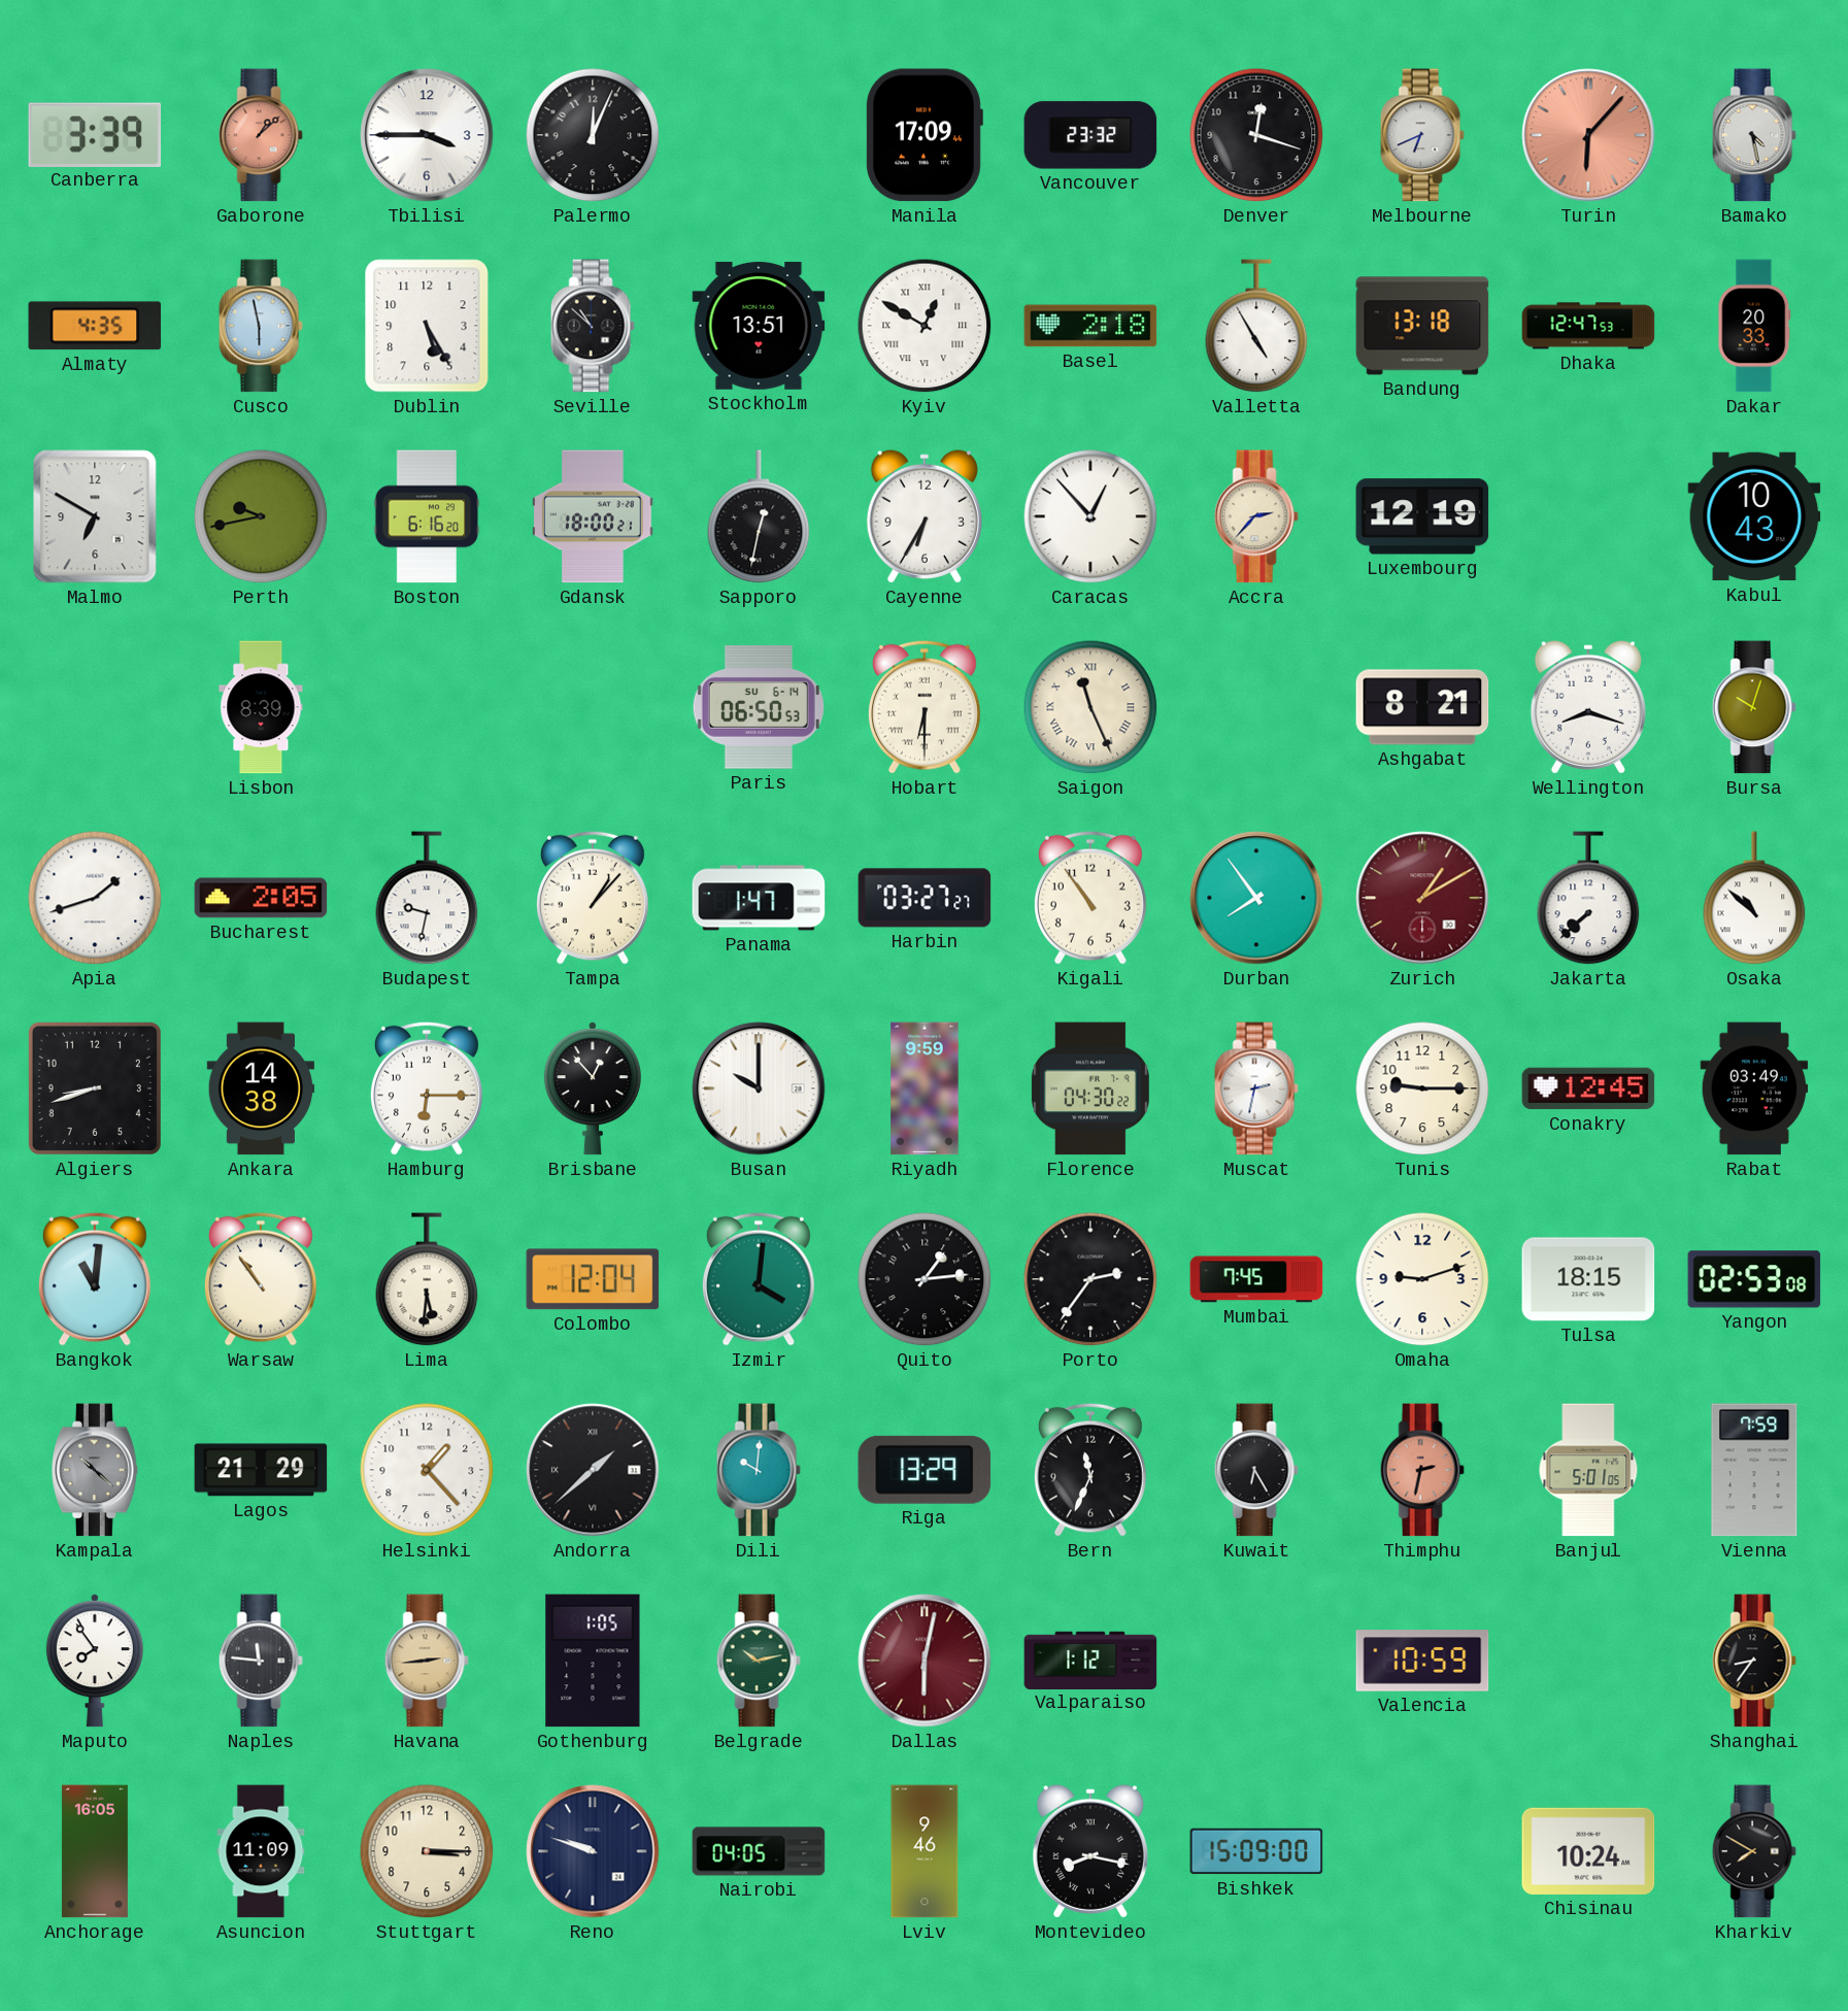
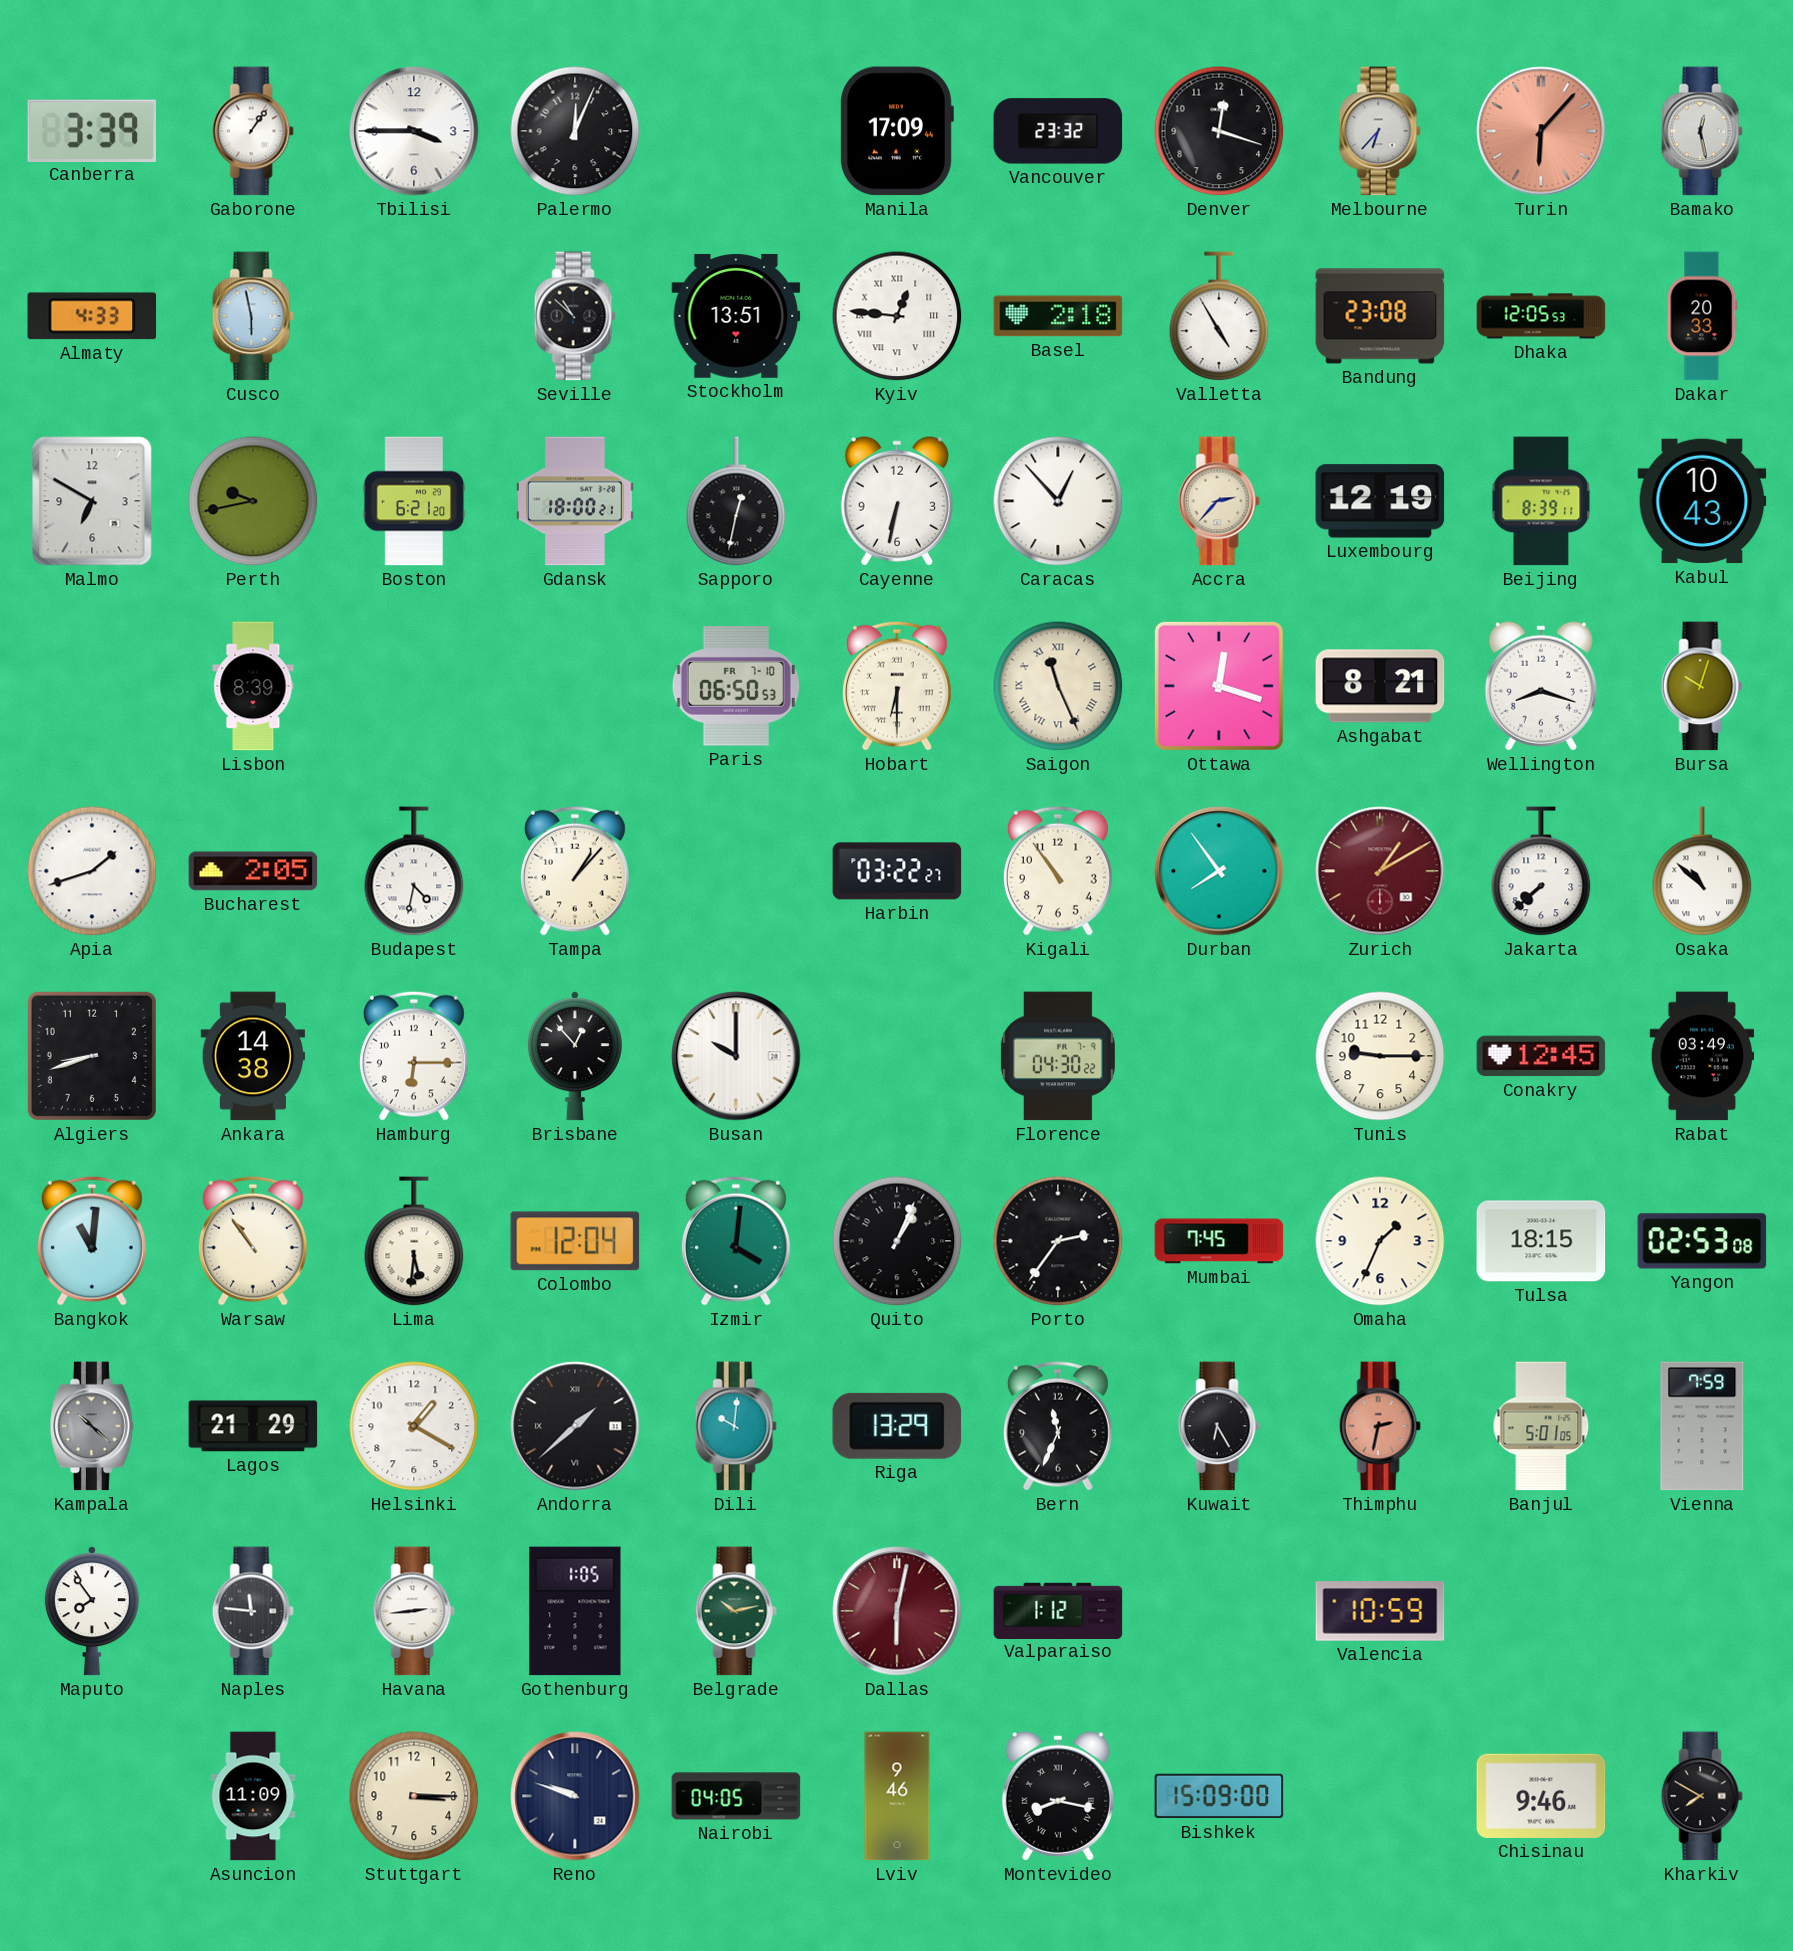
Gaborone: 1:08 -> 1:06
Gaborone dial: salmon -> white
Melbourne: 6:41 -> 6:37
Bamako: 4:28 -> 12:28
Almaty: 4:35 -> 4:33
Dublin: 5:25 -> none
Kyiv: 12:50 -> 12:46
Bandung: 13:18 -> 23:08
Dhaka: 12:47 -> 12:05
Boston: 6:16 -> 6:21
Cayenne: 6:35 -> 6:32
Beijing: none -> 8:39
Paris date: SU 6-14 -> FR 7-10
Ottawa: none -> 12:18
Budapest: 9:32 -> 4:32
Panama: 1:47 -> none
Harbin: 03:27 -> 03:22
Riyadh: 9:59 -> none
Muscat: 2:32 -> none
Quito: 1:14 -> 1:04
Omaha: 9:12 -> 1:34
Helsinki: 1:23 -> 1:20
Havana dial: champagne -> white
Shanghai: 8:36 -> none
Anchorage: 16:05 -> none
Chisinau: 10:24 -> 9:46
